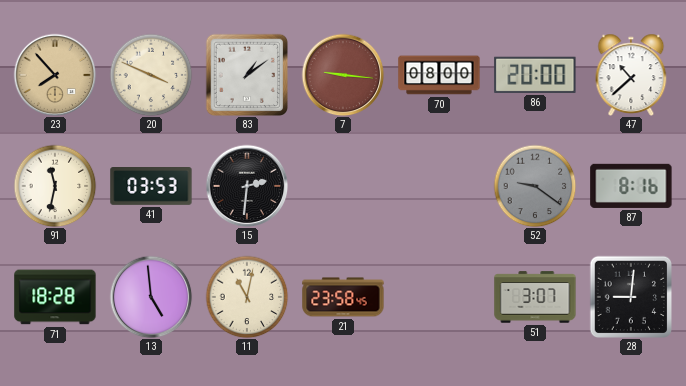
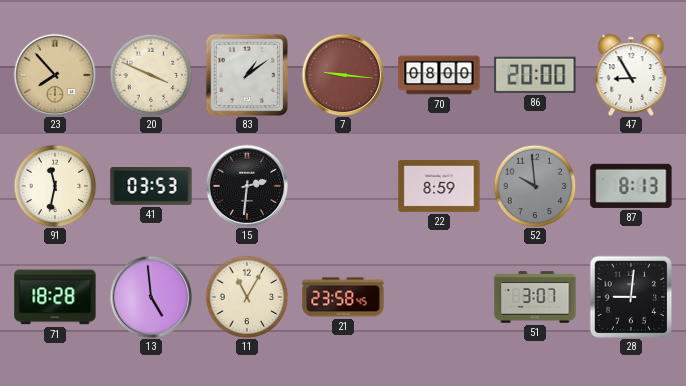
47: 10:38 -> 8:55
22: none -> 8:59
52: 9:21 -> 9:59
87: 8:16 -> 8:13
11: 11:02 -> 11:05
